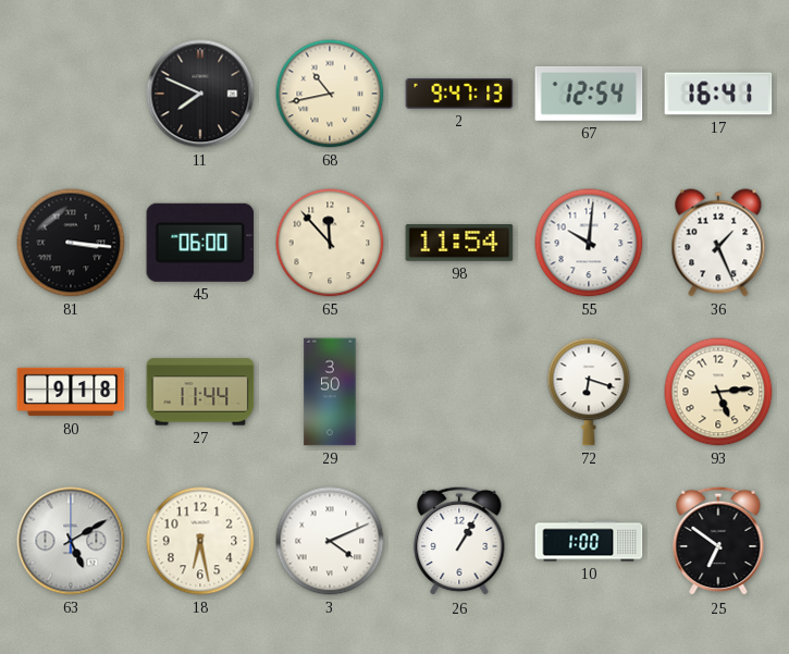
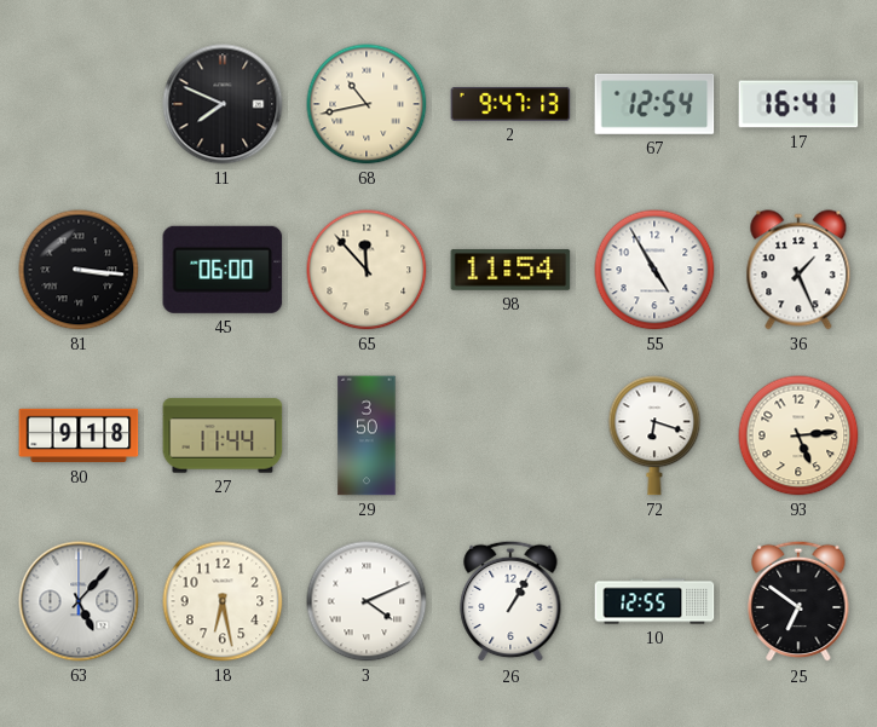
55: 10:01 -> 4:55
63: 5:10 -> 5:07
10: 1:00 -> 12:55
